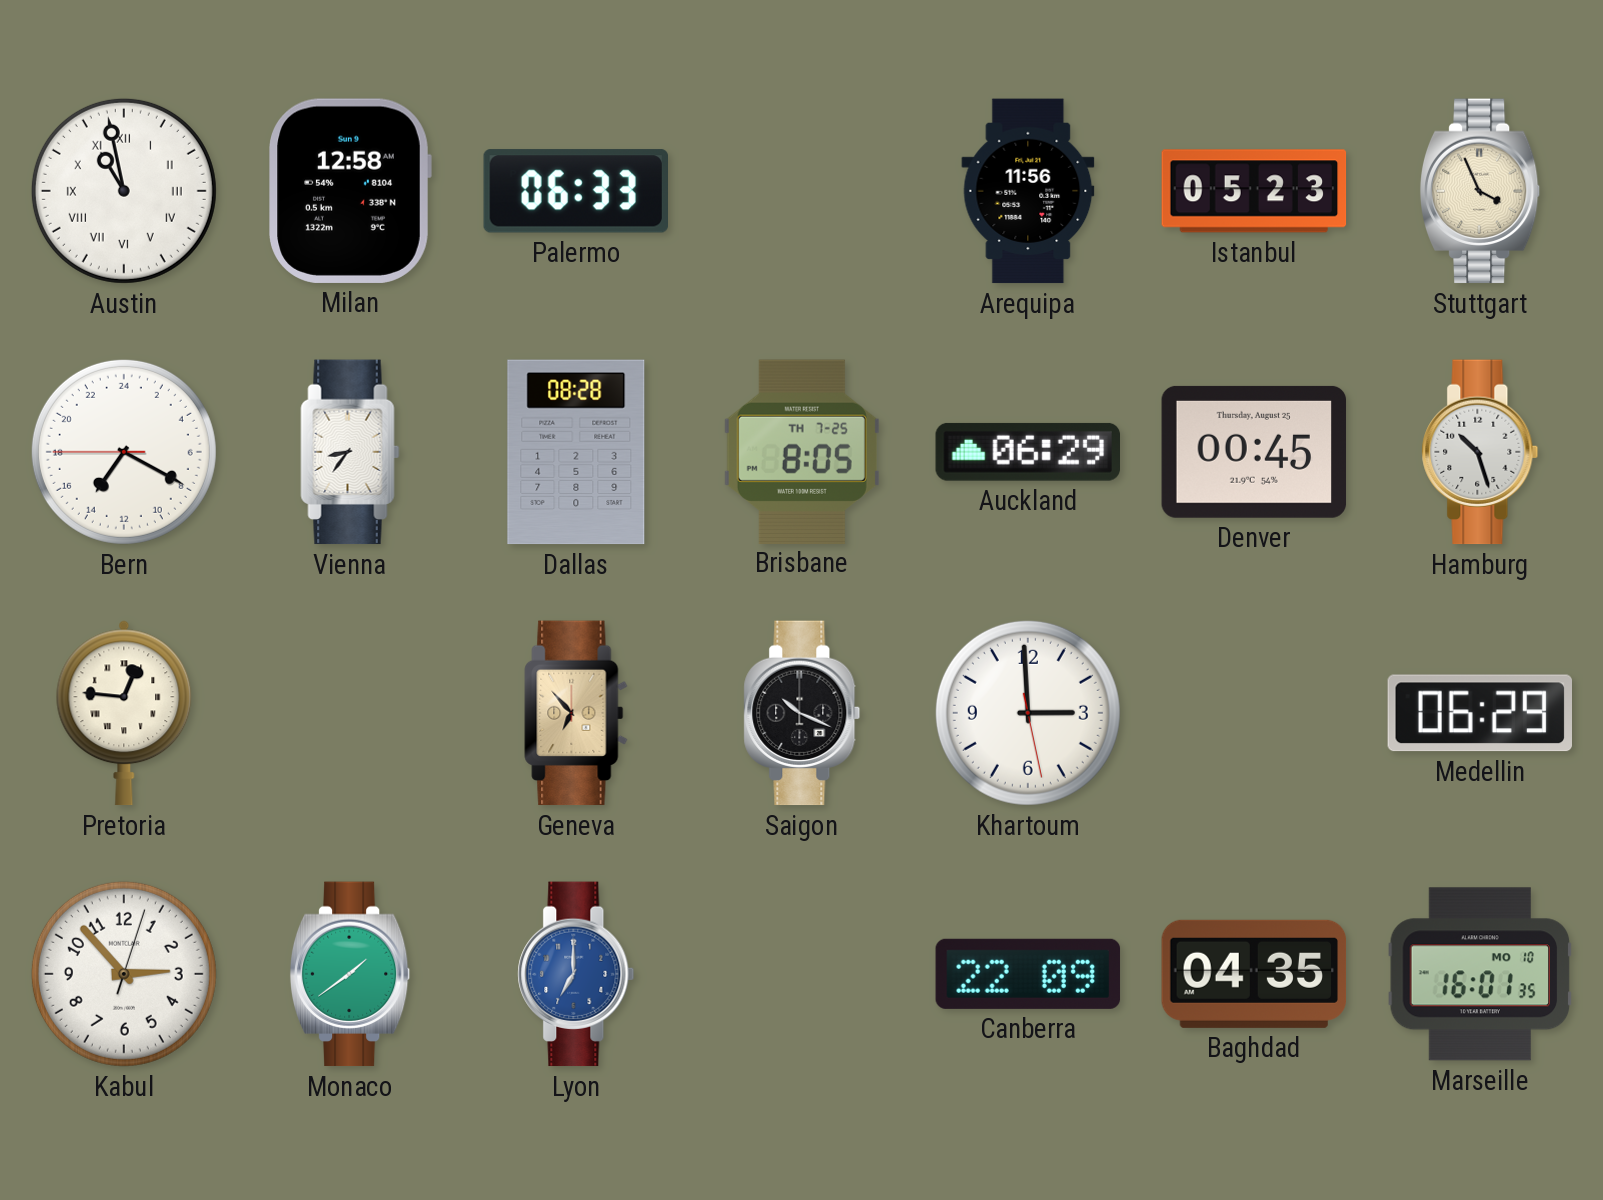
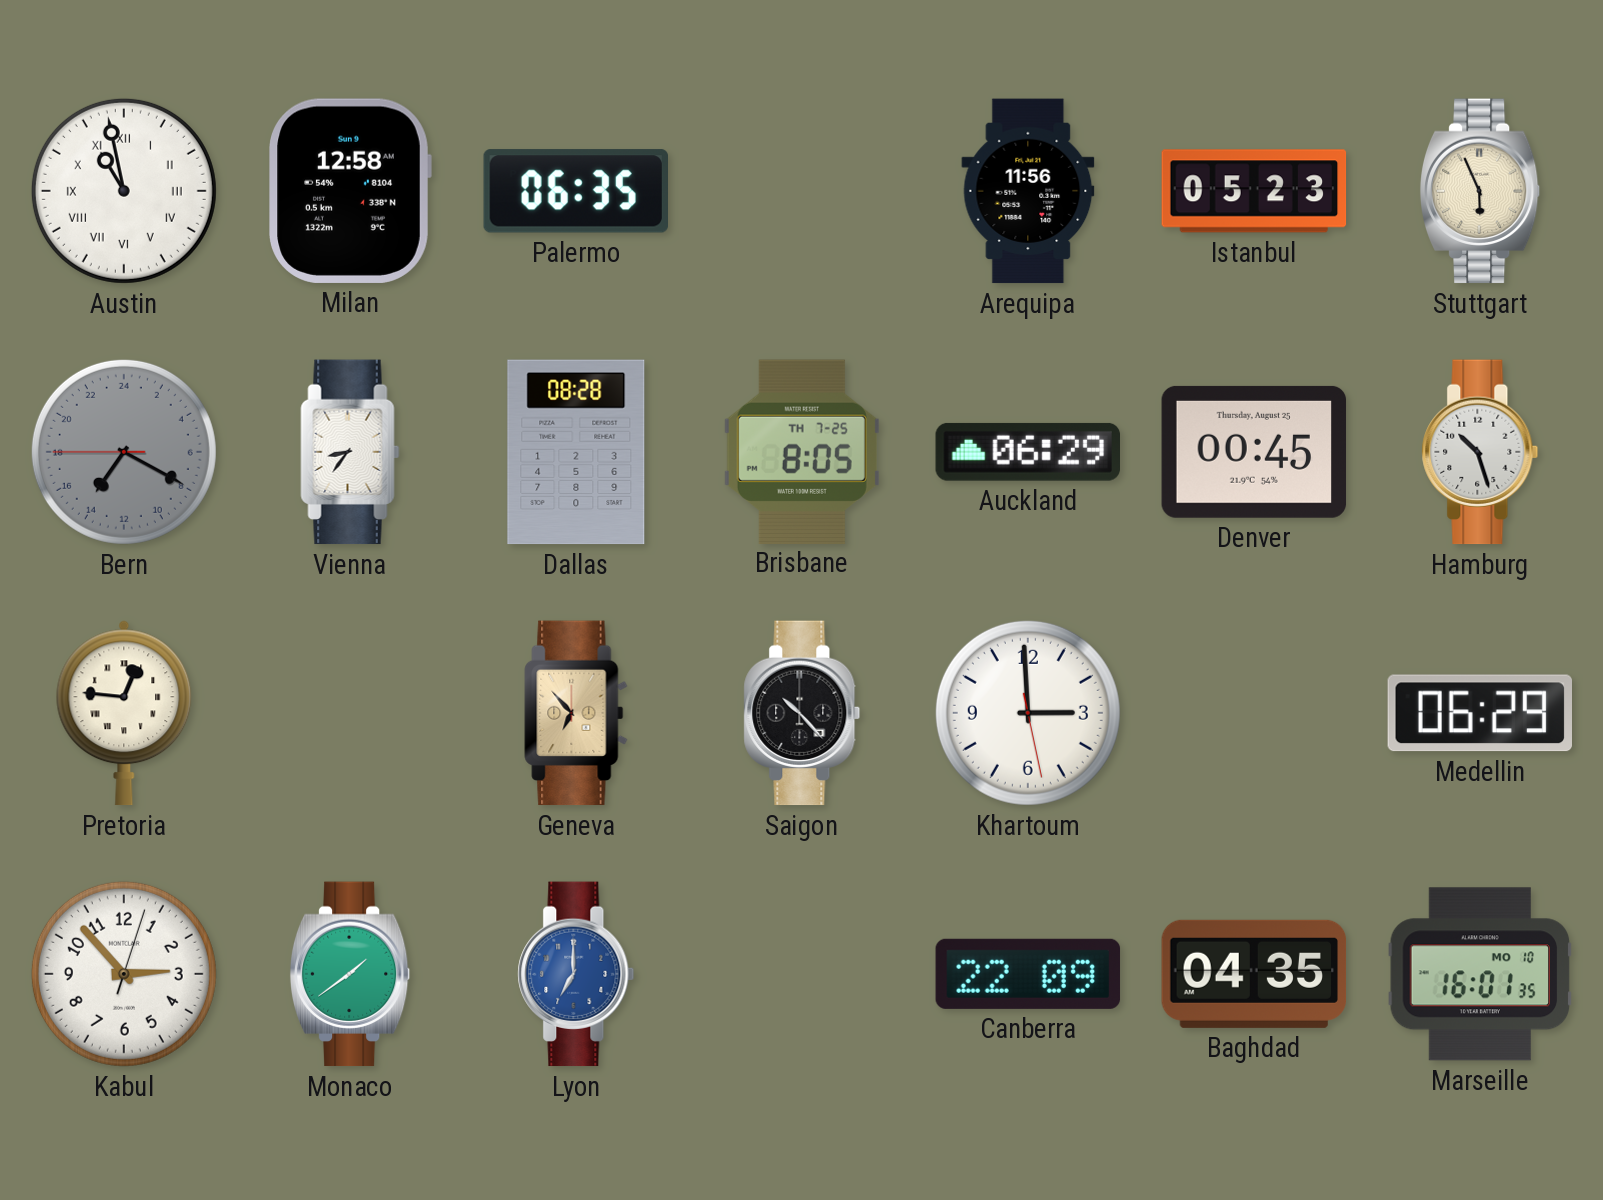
Palermo: 06:33 -> 06:35
Stuttgart: 3:56 -> 5:56
Bern dial: white -> grey
Saigon: 10:19 -> 10:23
